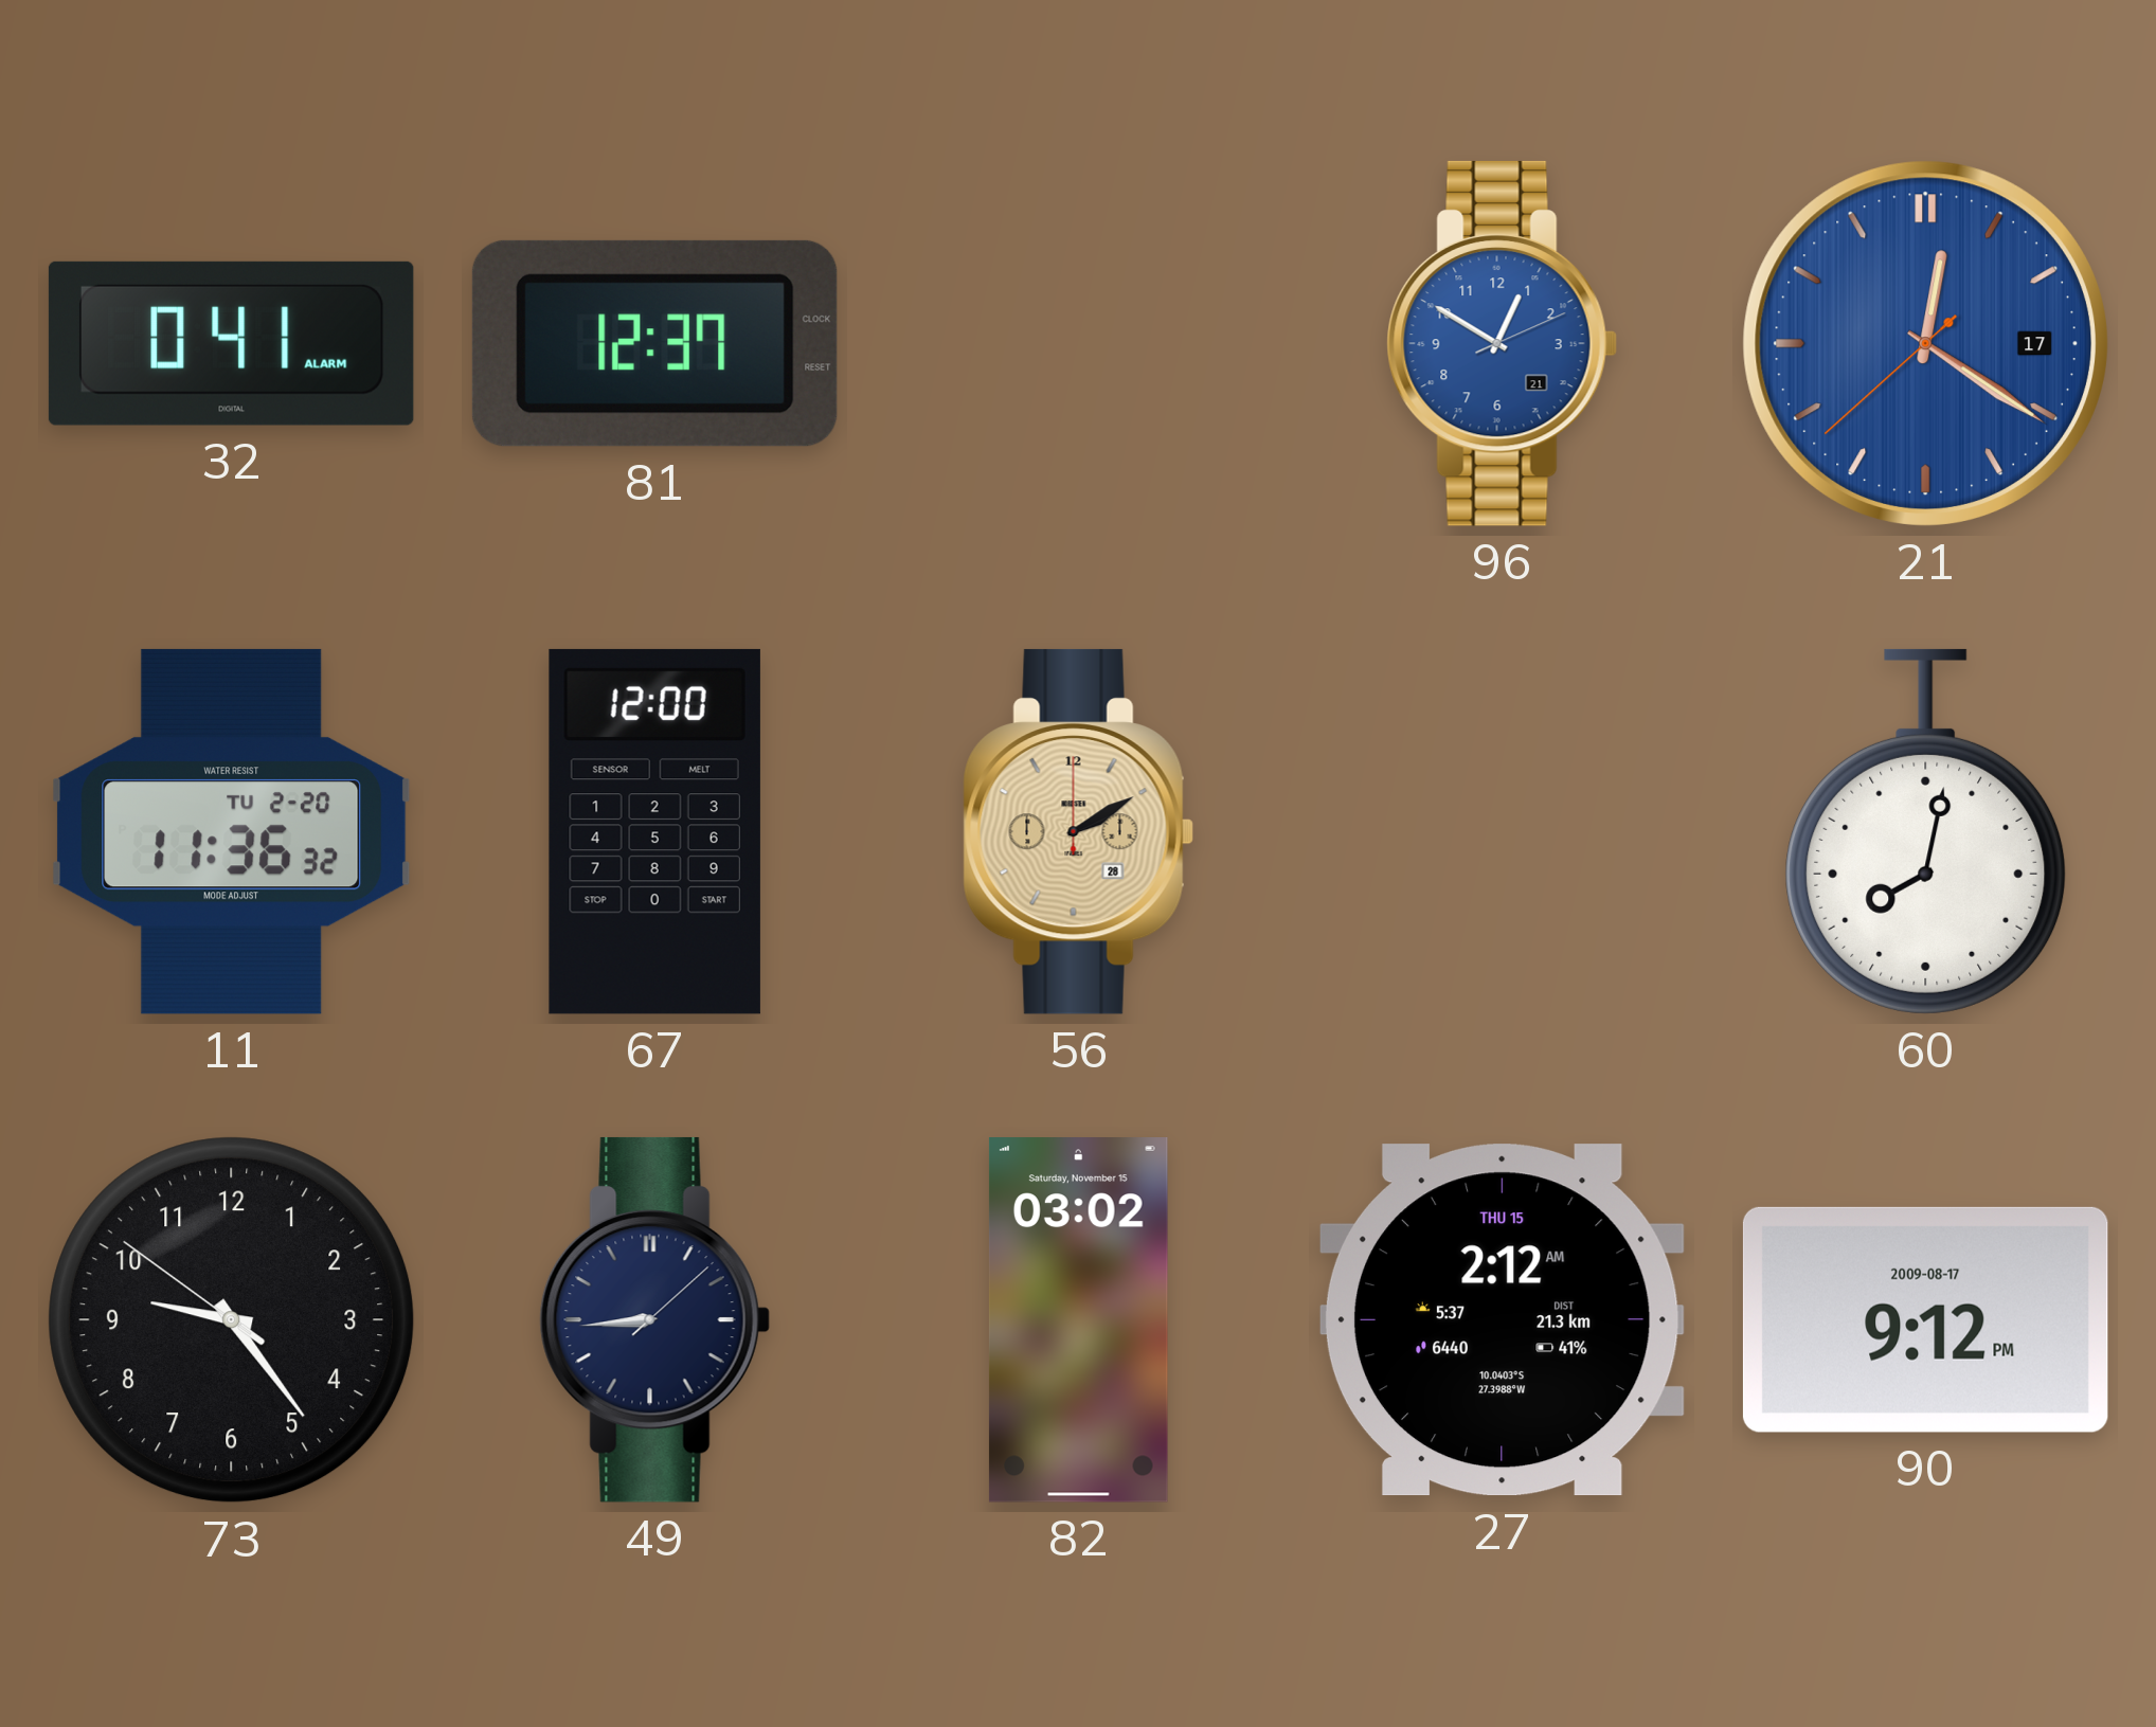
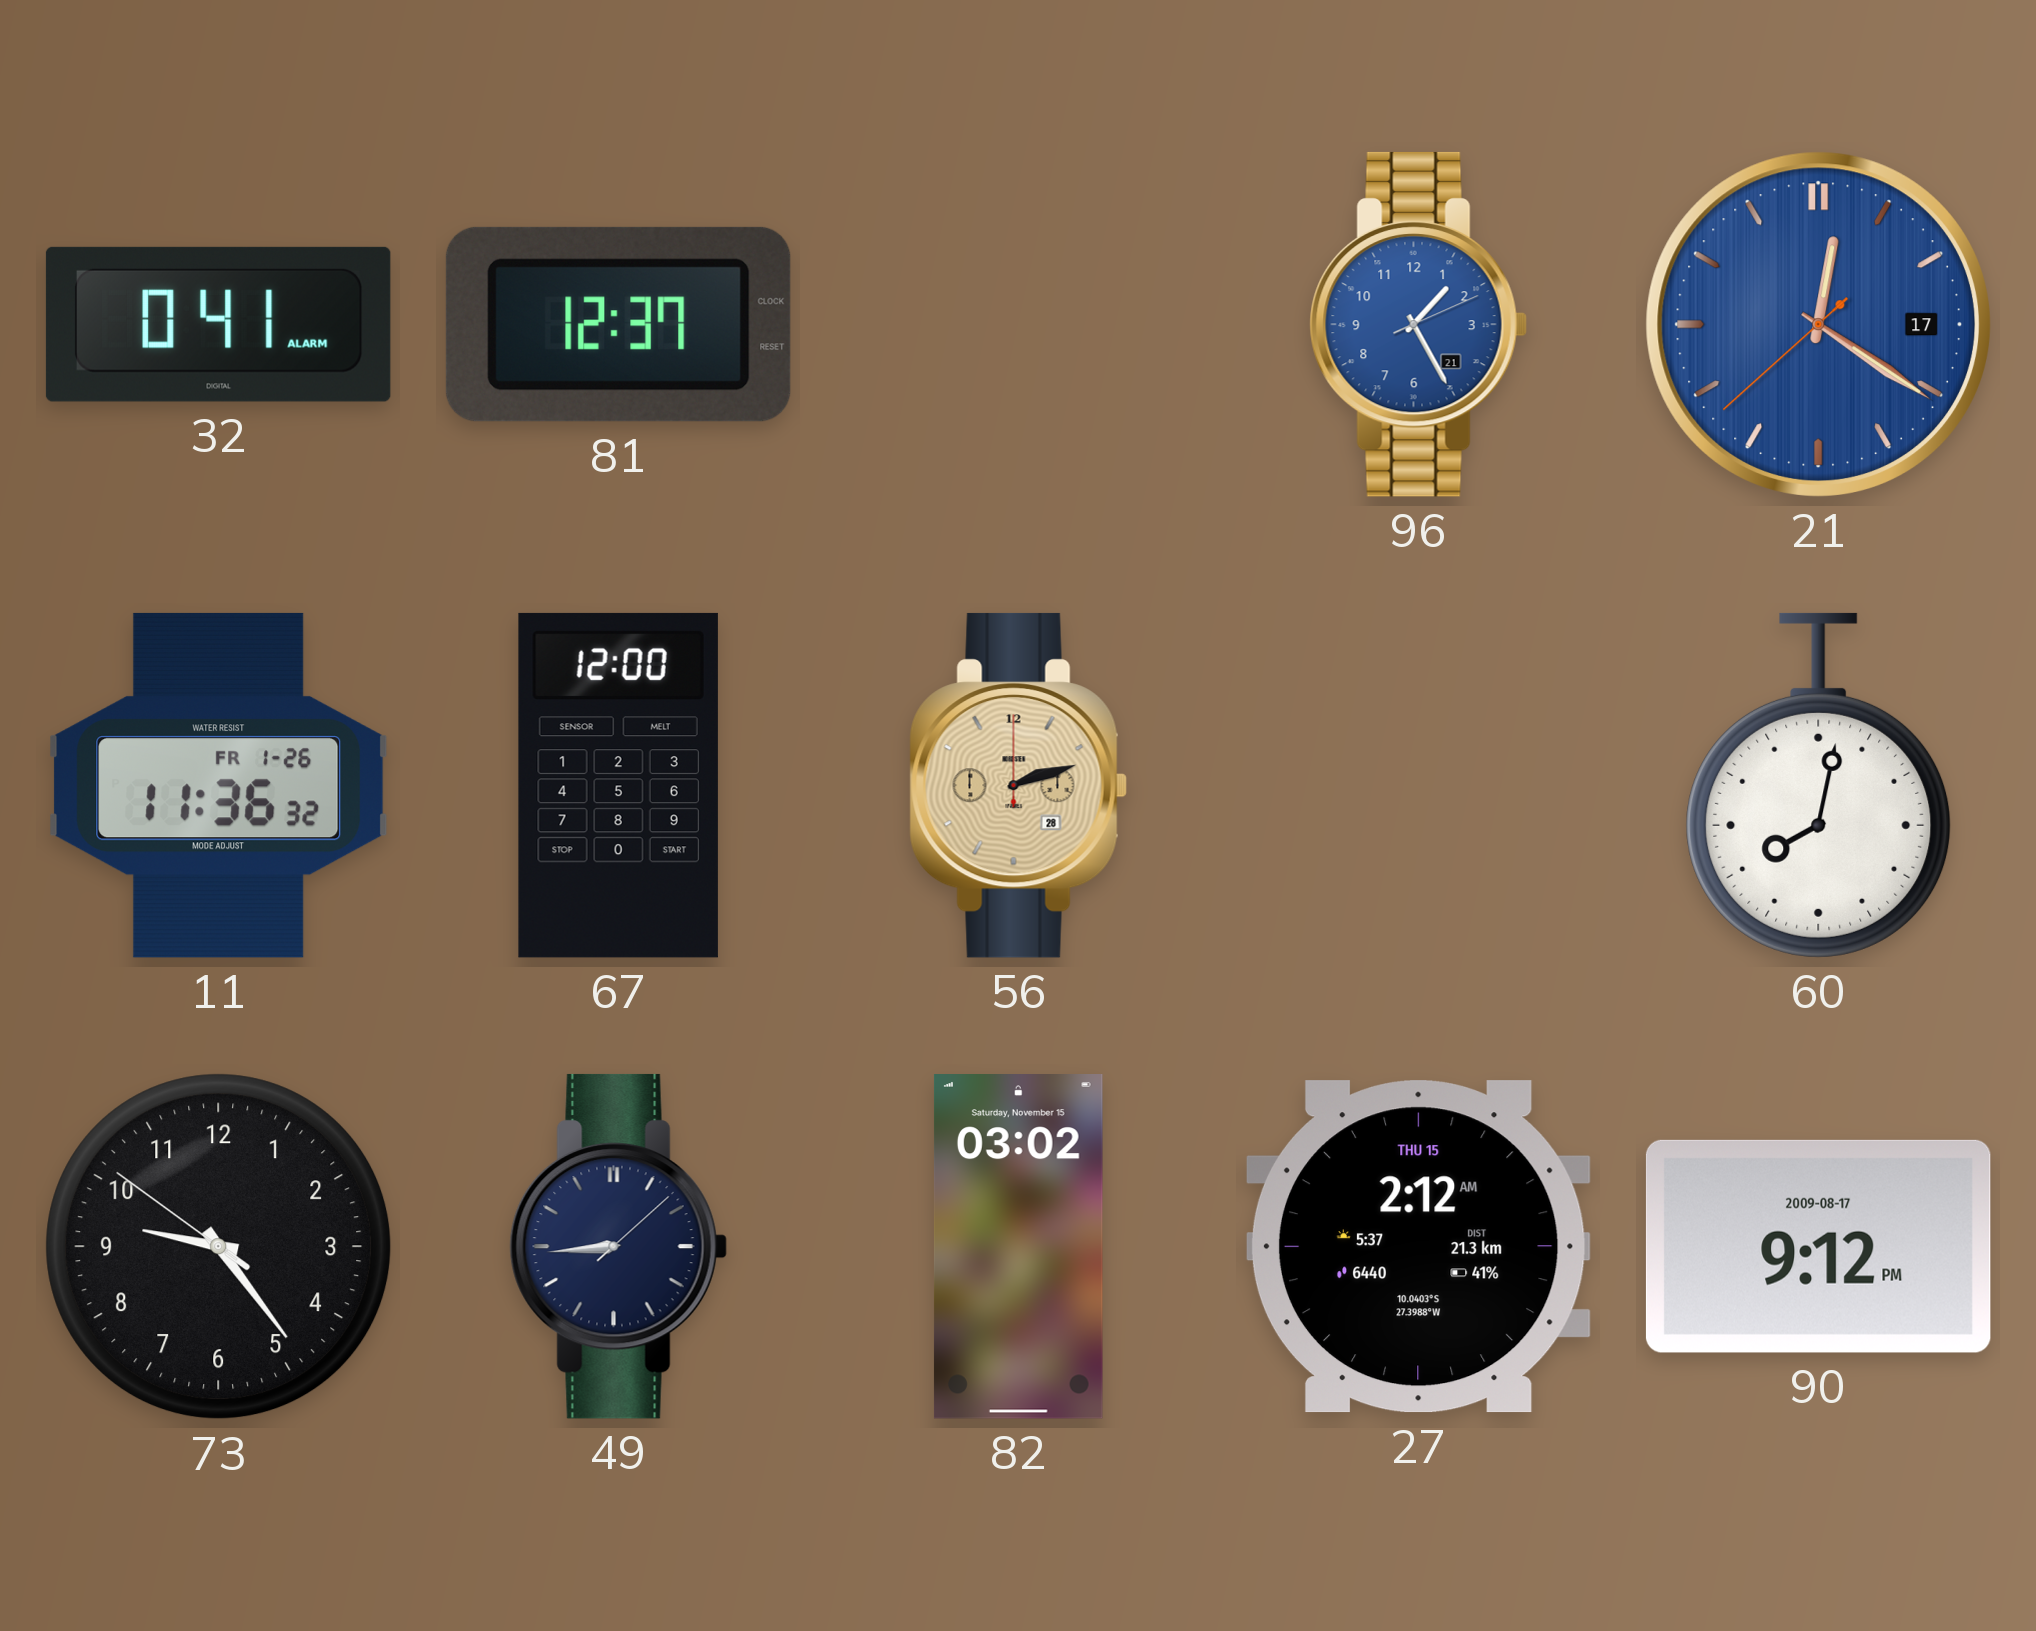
96: 12:50 -> 1:25
11 date: TU 2-20 -> FR 1-26
56: 2:10 -> 2:12
